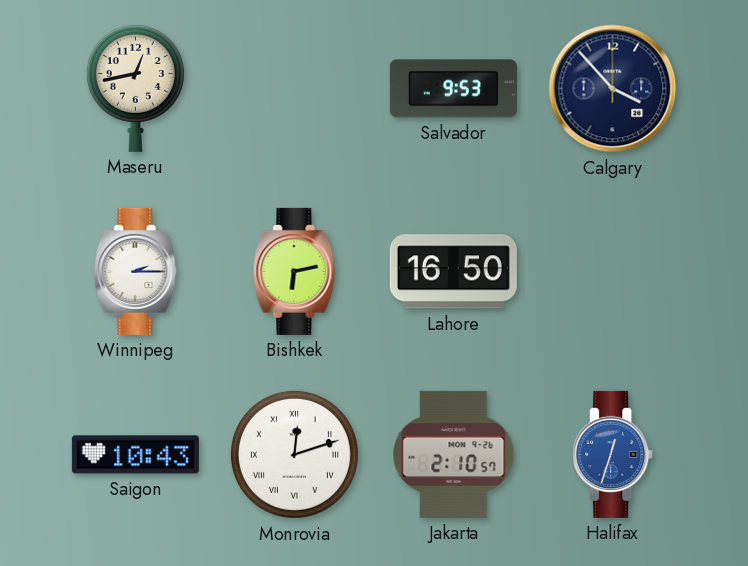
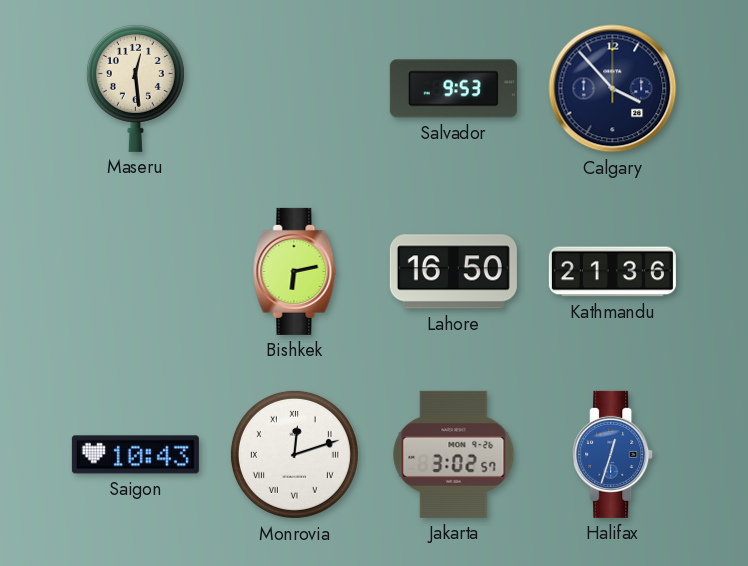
Maseru: 12:43 -> 12:29
Winnipeg: 2:15 -> none
Kathmandu: none -> 21:36
Jakarta: 2:10 -> 3:02
